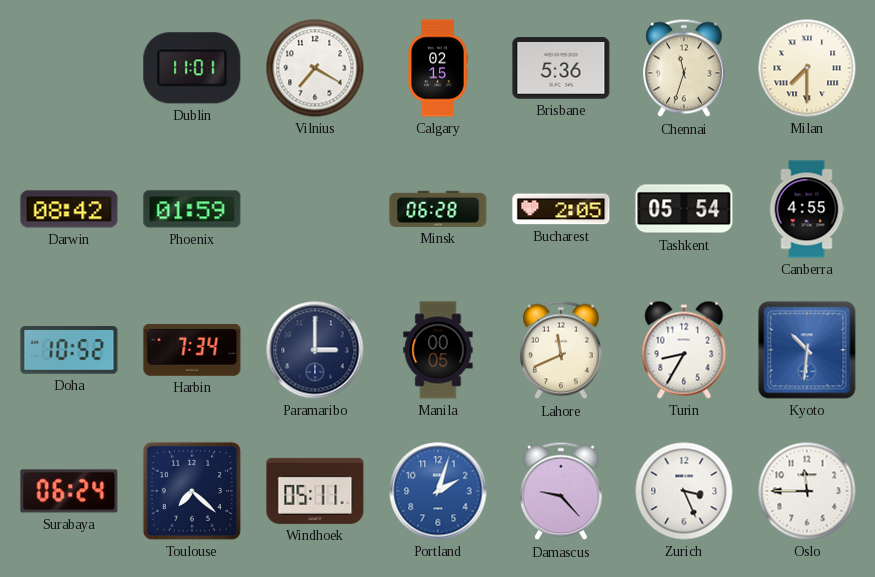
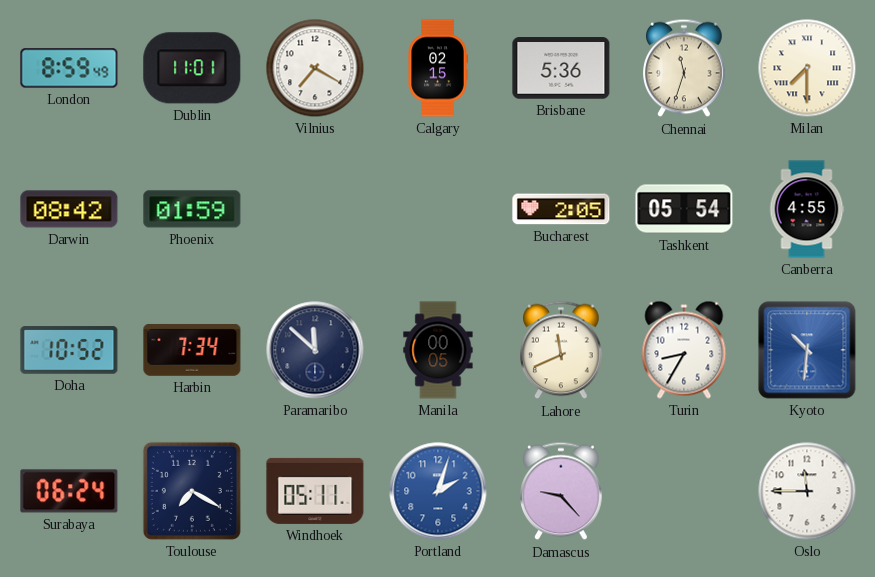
London: none -> 8:59
Minsk: 06:28 -> none
Paramaribo: 3:00 -> 11:52
Toulouse: 7:22 -> 7:20
Zurich: 3:26 -> none
